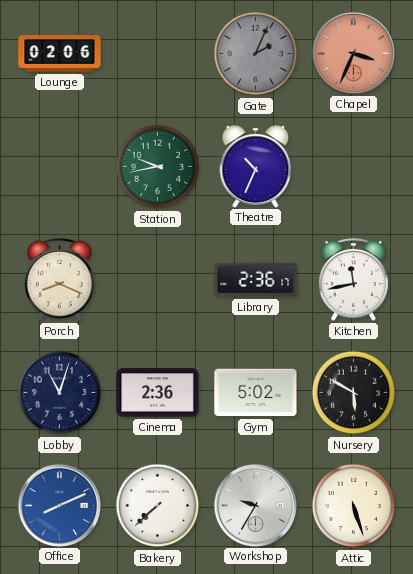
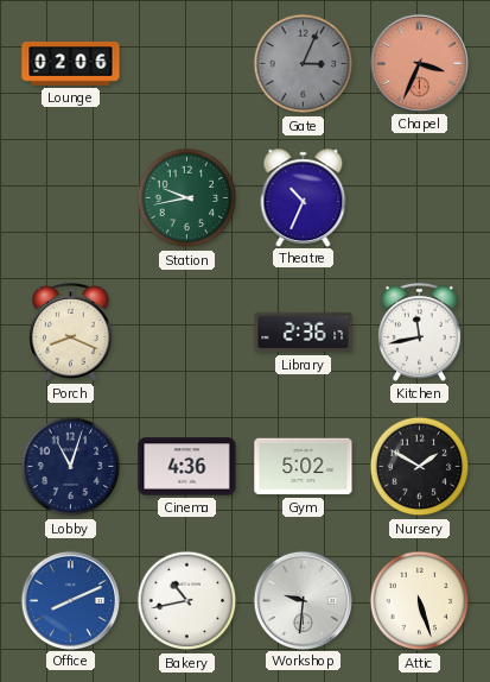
Gate: 2:04 -> 3:04
Cinema: 2:36 -> 4:36
Nursery: 5:50 -> 1:50
Bakery: 7:38 -> 10:43
Workshop: 9:35 -> 9:31
